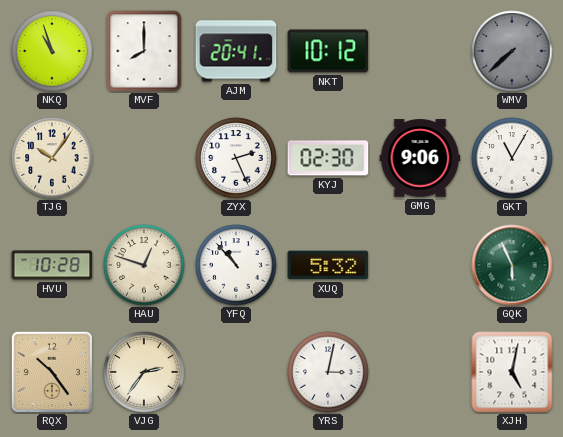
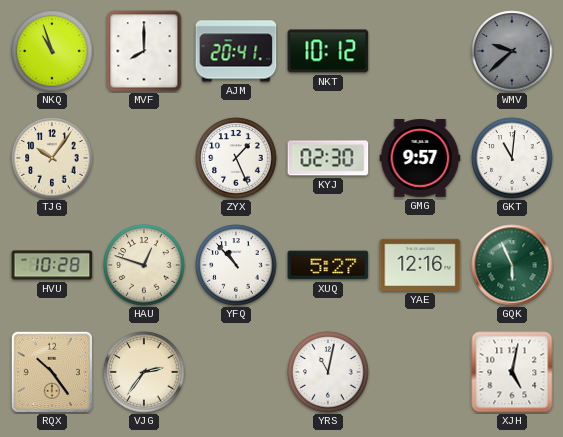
WMV: 7:38 -> 9:38
ZYX: 2:26 -> 1:26
GMG: 9:06 -> 9:57
GKT: 11:05 -> 11:01
XUQ: 5:32 -> 5:27
YAE: none -> 12:16
YRS: 3:02 -> 11:02
